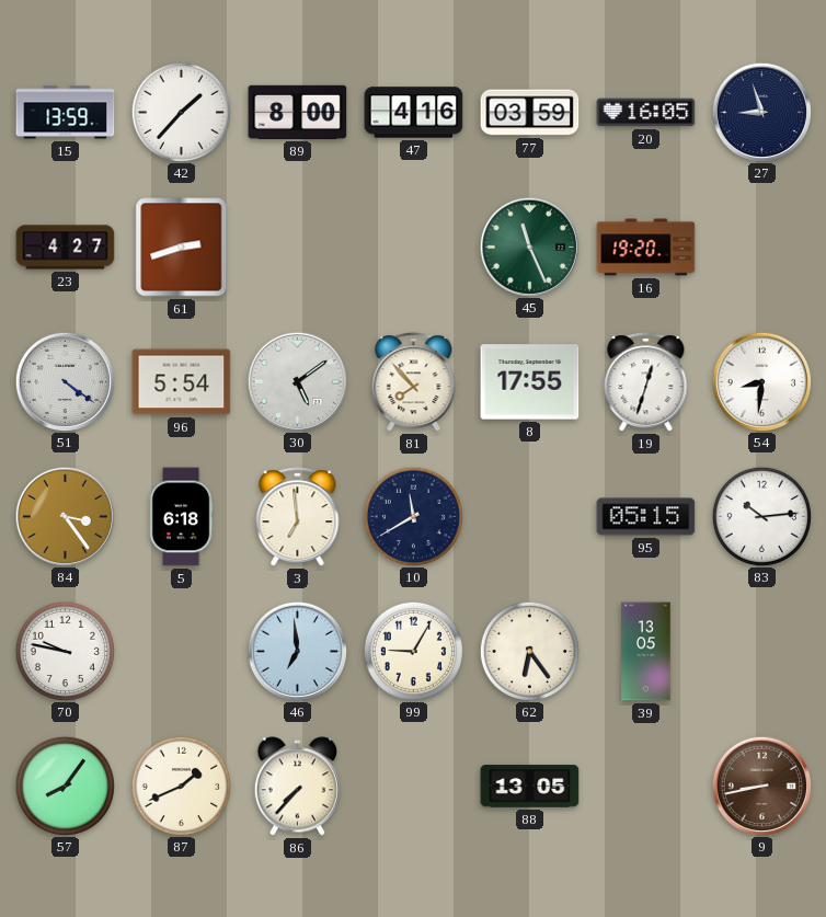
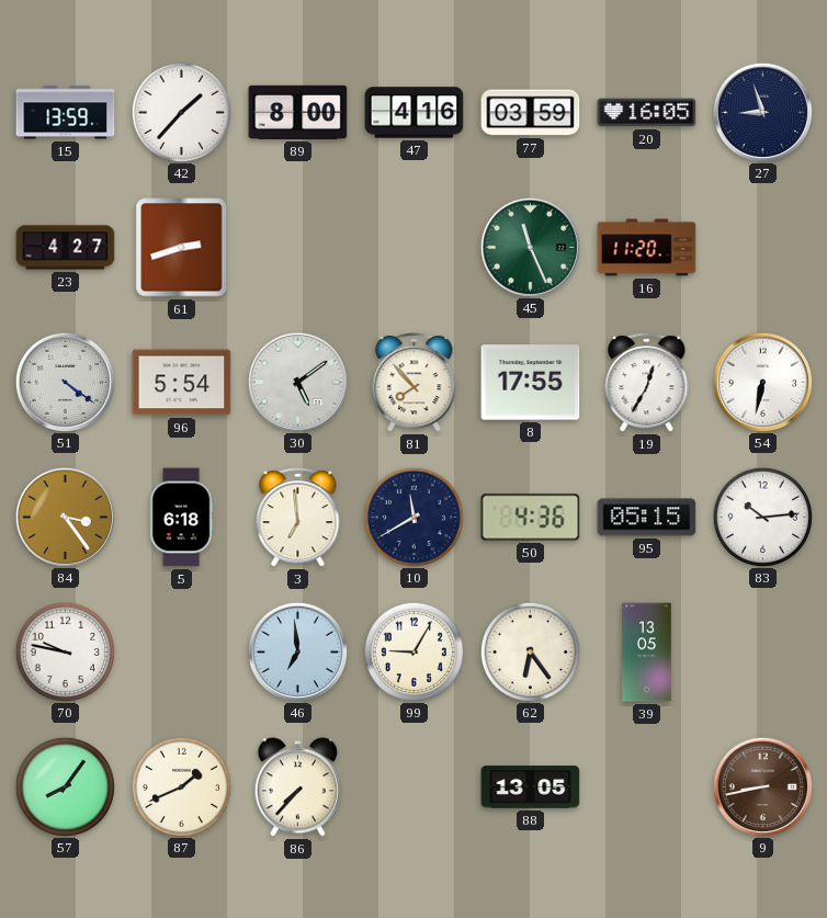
16: 19:20 -> 11:20
19: 12:33 -> 12:35
54: 8:31 -> 6:32
50: none -> 4:36
